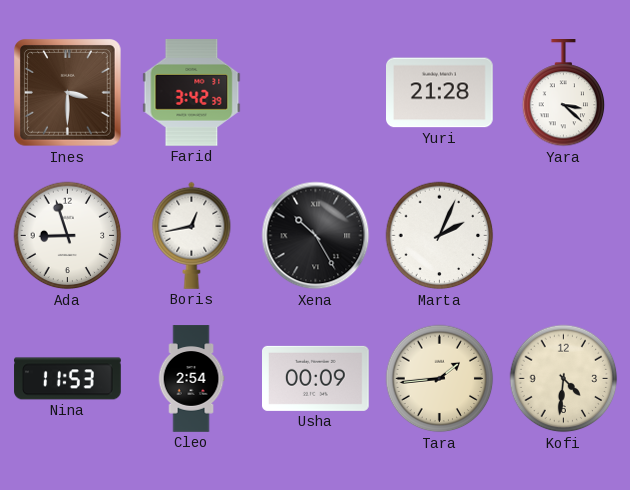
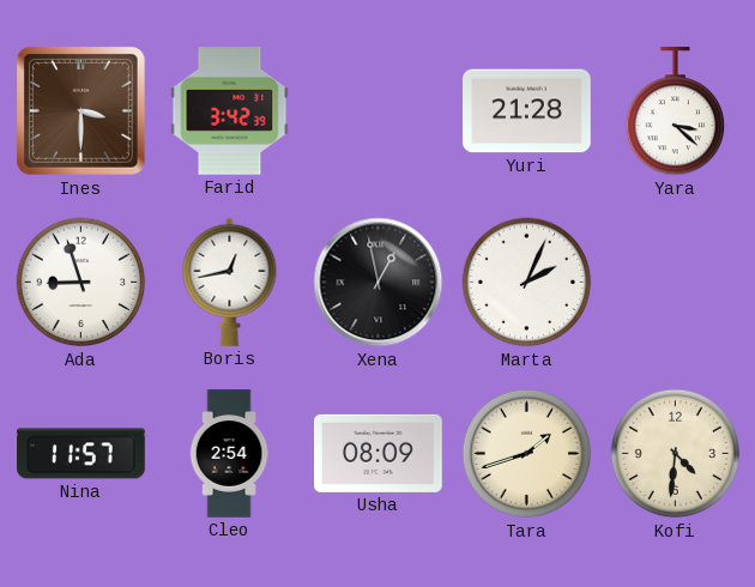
Xena: 10:25 -> 12:58
Nina: 11:53 -> 11:57
Usha: 00:09 -> 08:09
Tara: 1:44 -> 1:42
